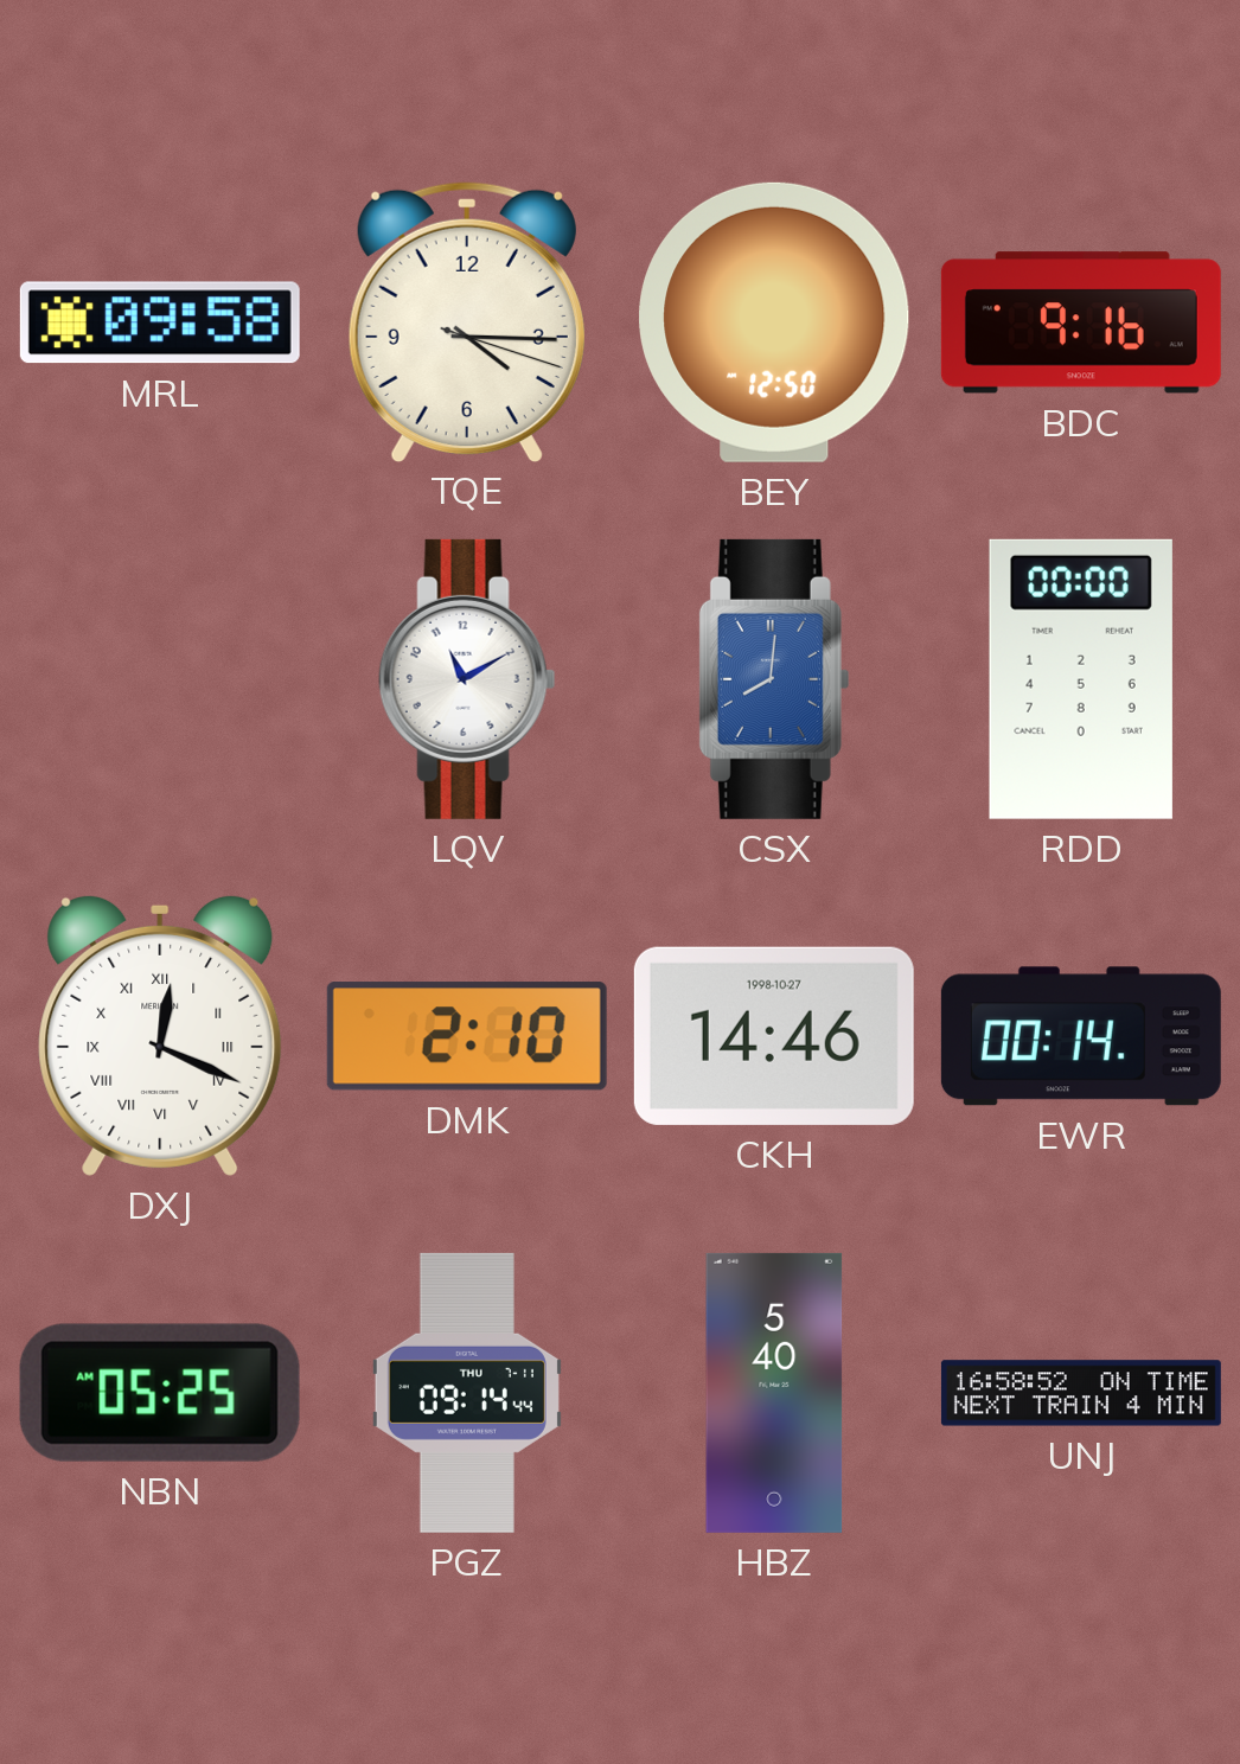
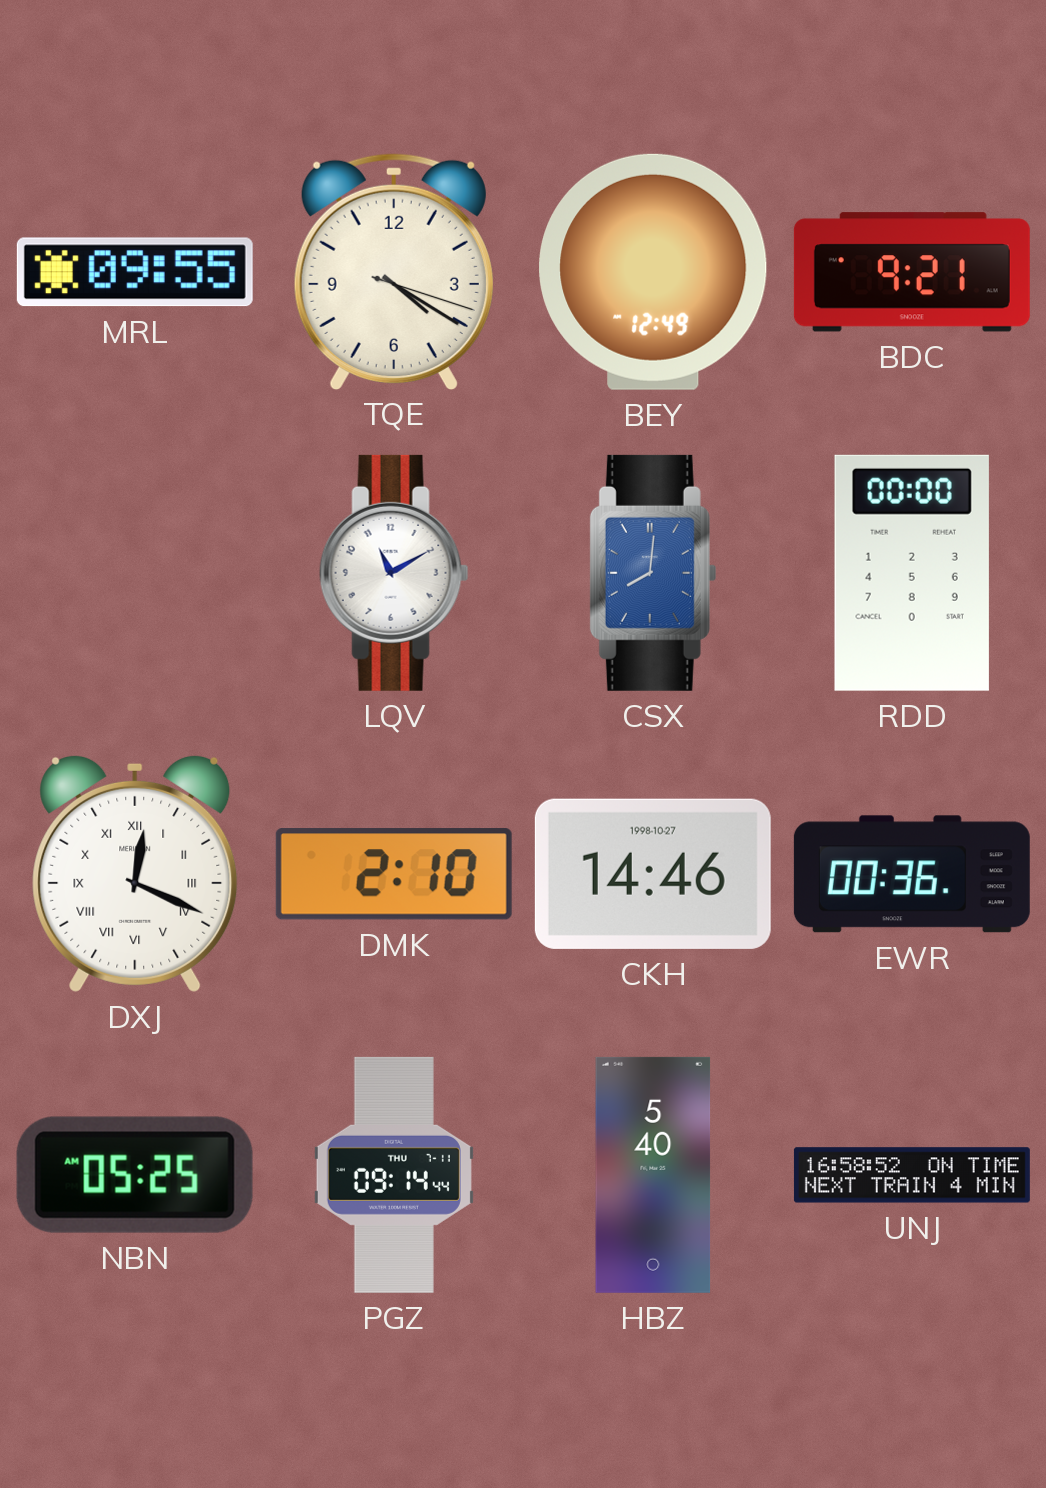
MRL: 09:58 -> 09:55
TQE: 4:15 -> 4:20
BEY: 12:50 -> 12:49
BDC: 9:16 -> 9:21
EWR: 00:14 -> 00:36
